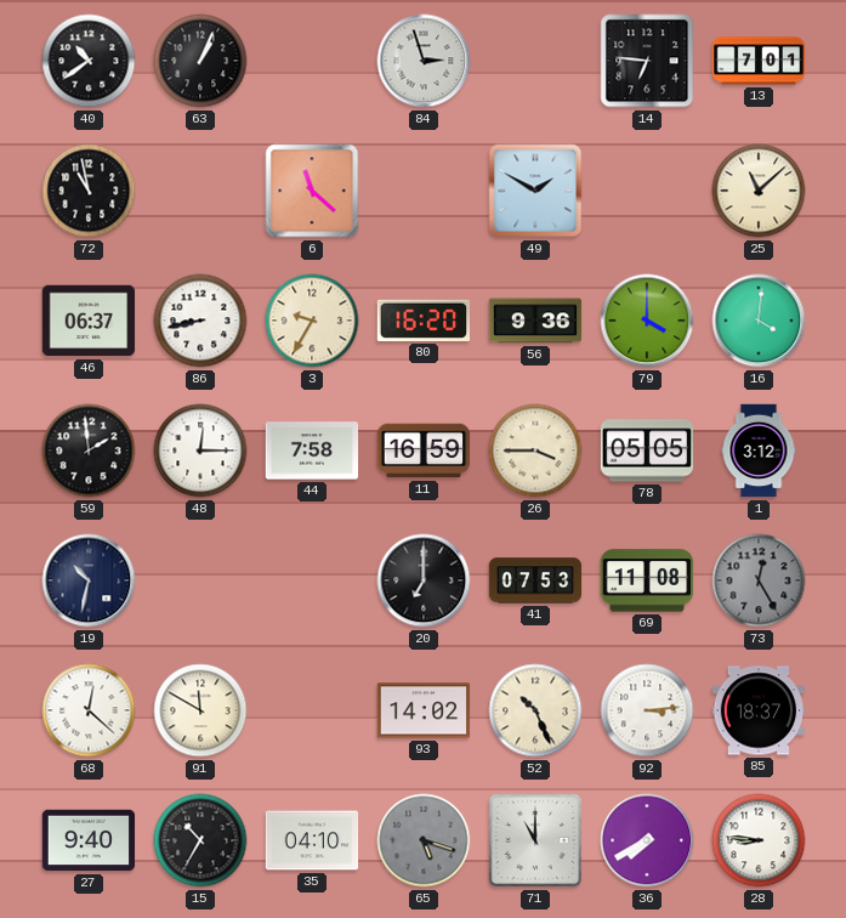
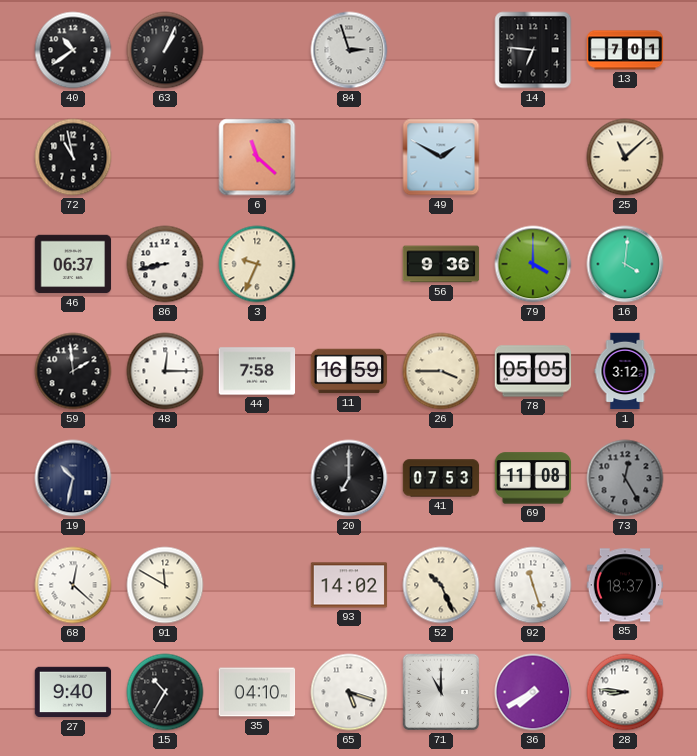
3: 9:35 -> 9:34
80: 16:20 -> none
92: 3:14 -> 11:27
65 dial: grey -> white
